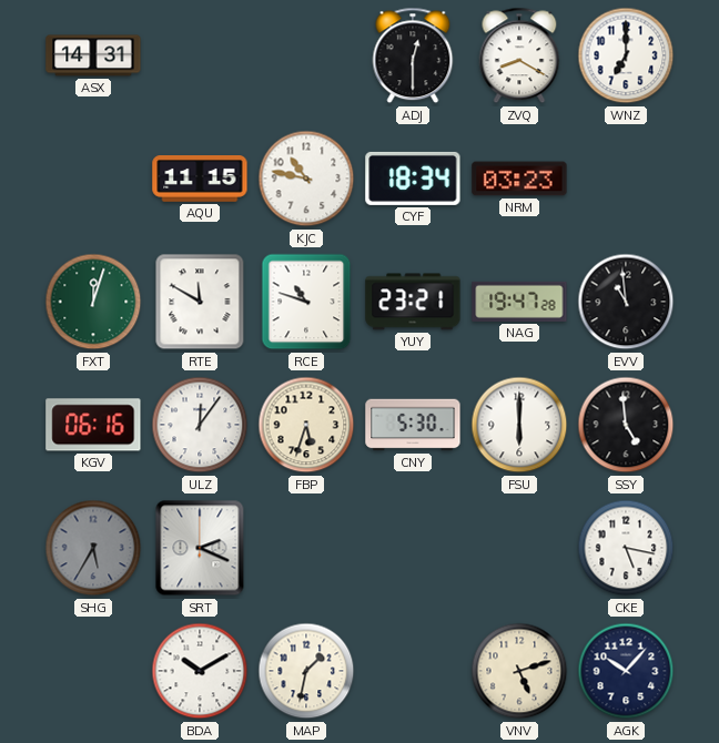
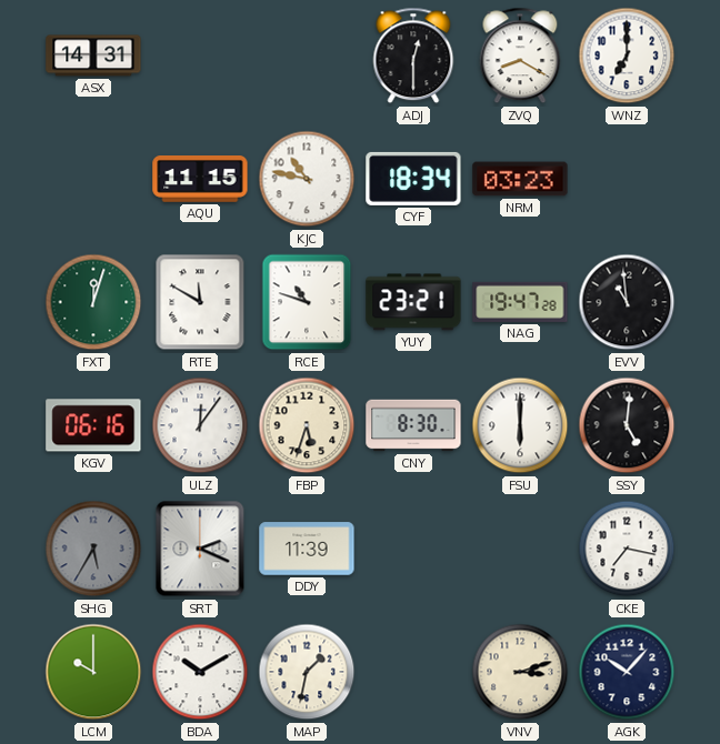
CNY: 5:30 -> 8:30
SSY: 4:59 -> 5:01
DDY: none -> 11:39
CKE: 5:17 -> 7:17
LCM: none -> 10:00
VNV: 5:12 -> 3:12
